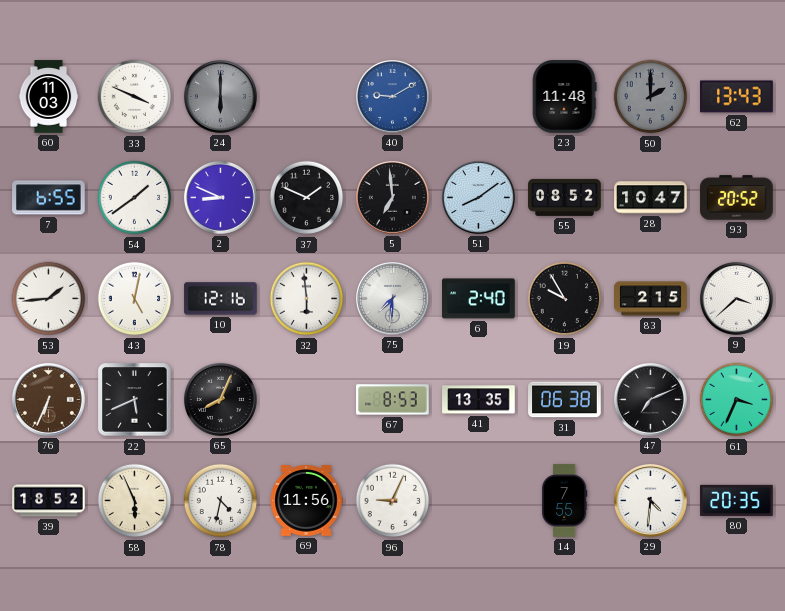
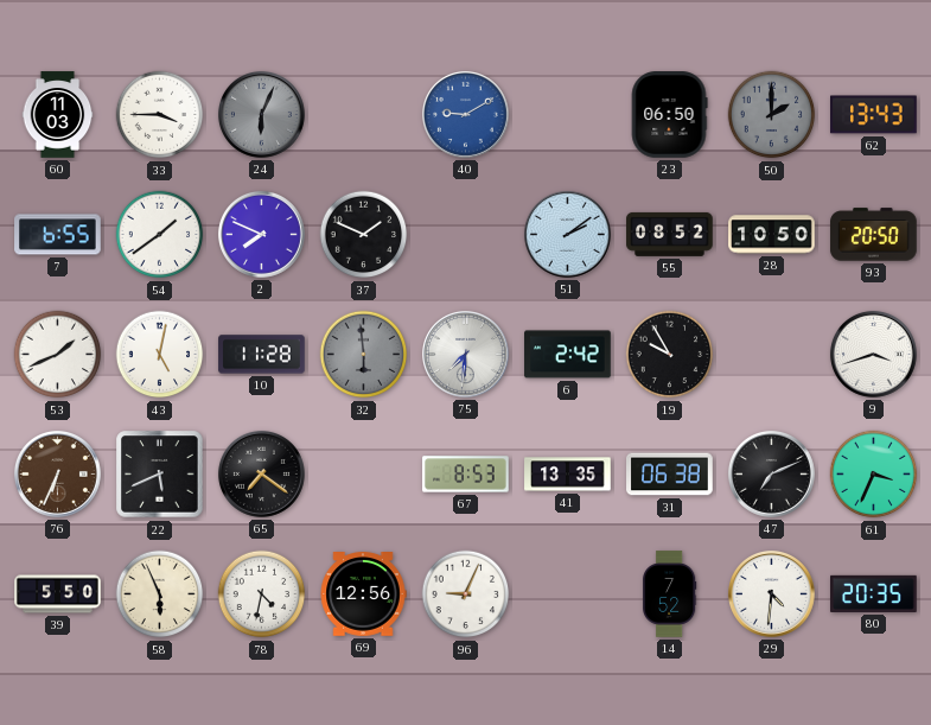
33: 3:49 -> 3:45
24: 6:00 -> 6:04
23: 11:48 -> 06:50
2: 8:49 -> 7:49
5: 6:59 -> none
51: 8:09 -> 2:09
28: 10:47 -> 10:50
93: 20:52 -> 20:50
53: 1:44 -> 1:41
10: 12:16 -> 11:28
32 dial: white -> grey
6: 2:40 -> 2:42
83: 2:15 -> none
9: 3:38 -> 3:42
65: 8:04 -> 7:21
39: 18:52 -> 5:50
69: 11:56 -> 12:56
14: 7:55 -> 7:52
